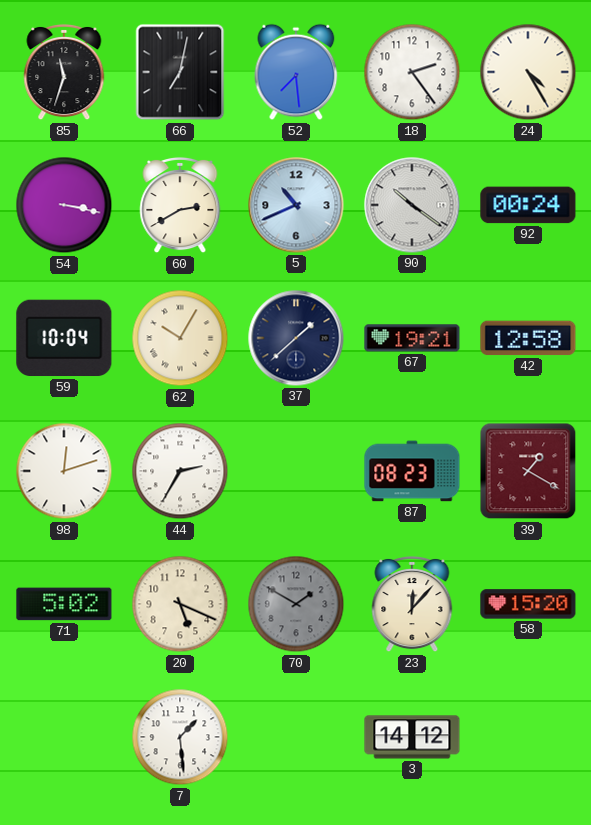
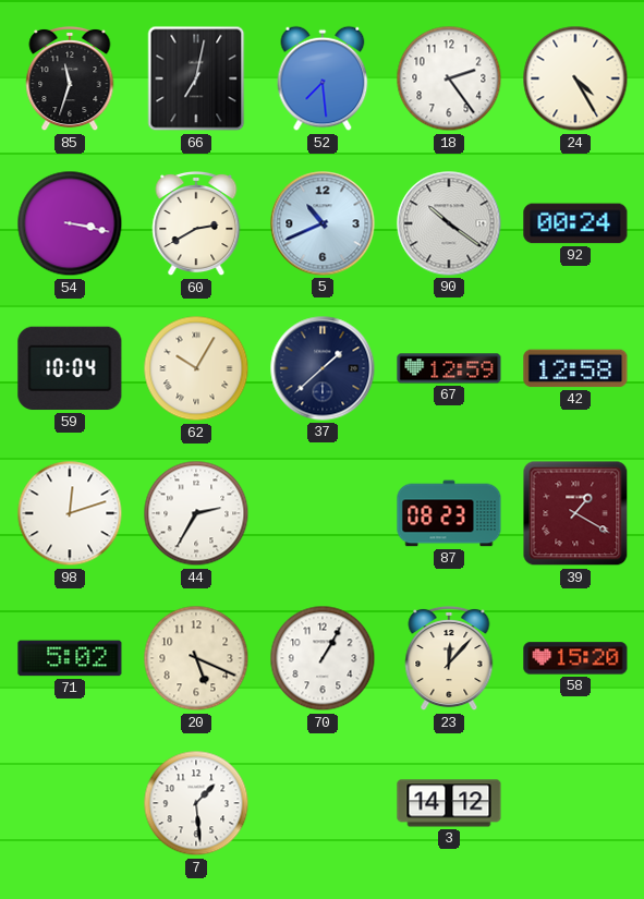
67: 19:21 -> 12:59
70: 1:50 -> 1:05
70 dial: grey -> white
